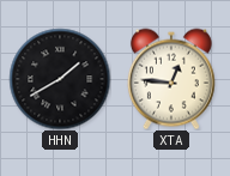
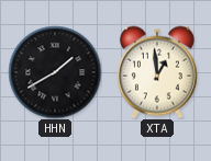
XTA: 12:46 -> 12:59
